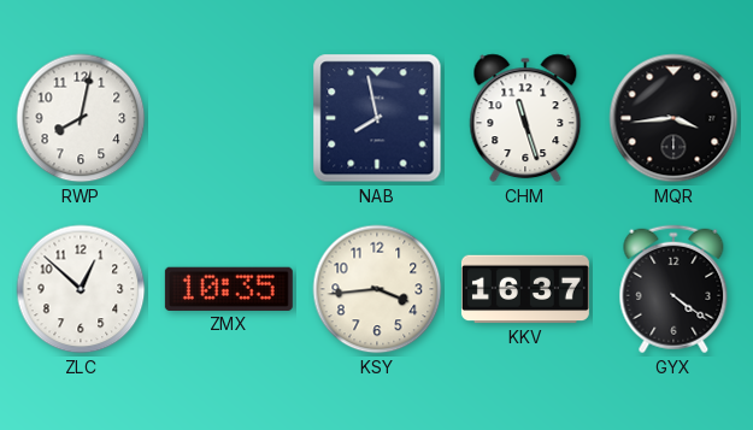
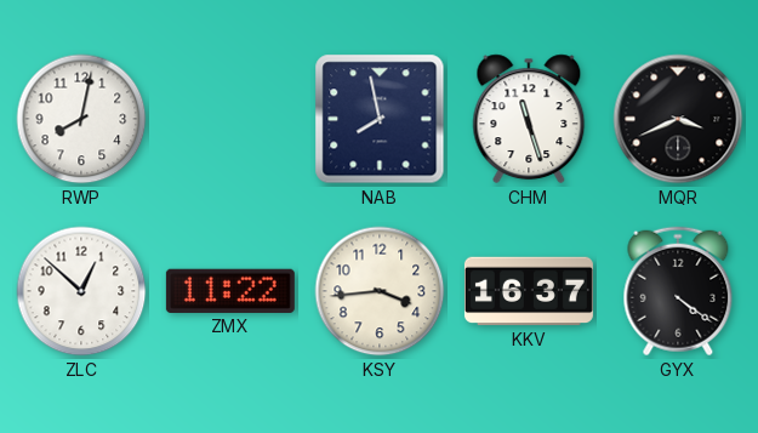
MQR: 3:44 -> 3:41
ZMX: 10:35 -> 11:22
